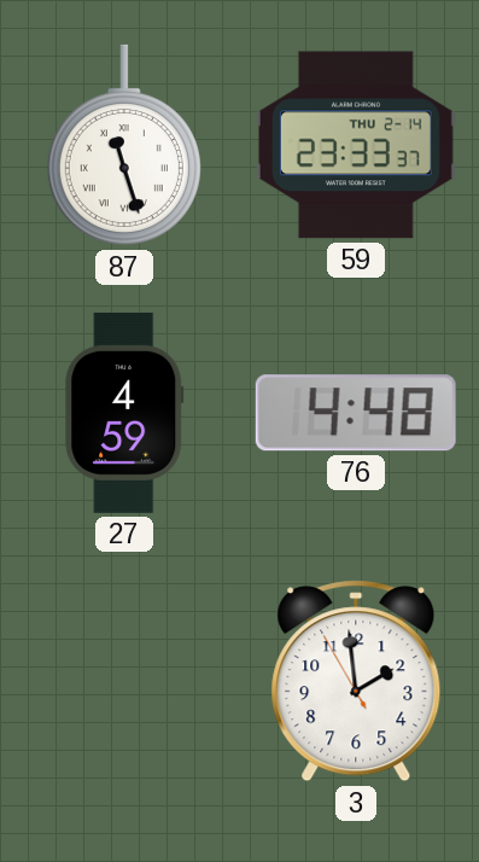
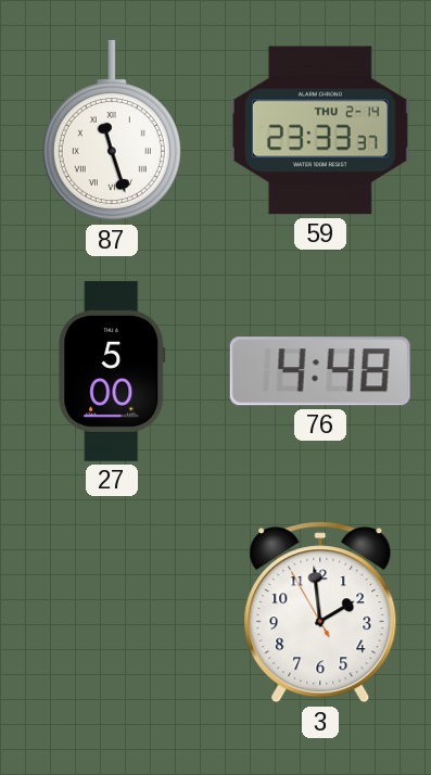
27: 4:59 -> 5:00
